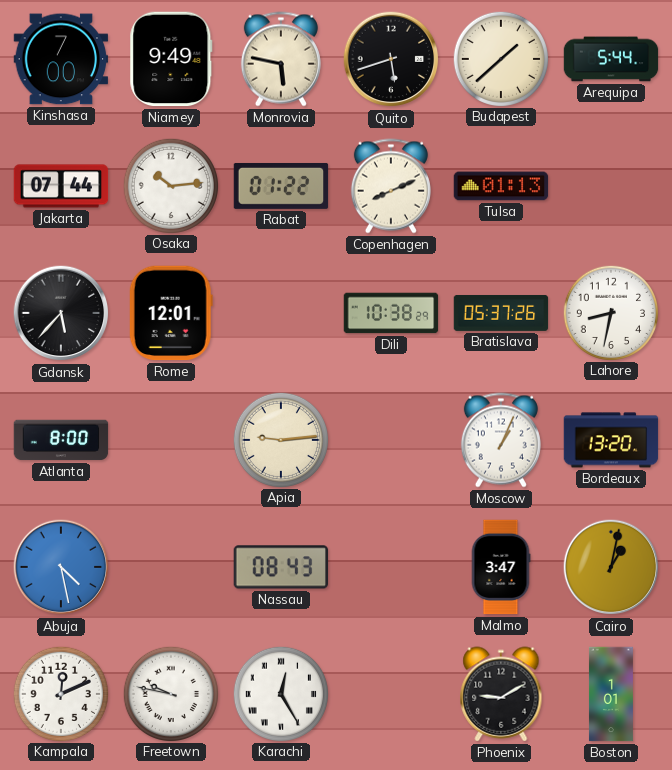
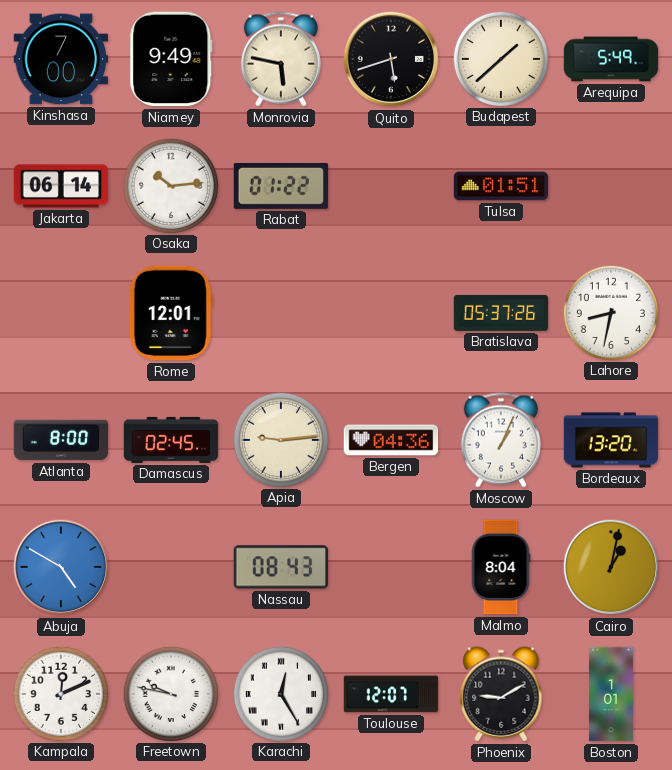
Arequipa: 5:44 -> 5:49
Jakarta: 07:44 -> 06:14
Copenhagen: 8:11 -> none
Tulsa: 01:13 -> 01:51
Gdansk: 5:37 -> none
Dili: 10:38 -> none
Damascus: none -> 02:45
Bergen: none -> 04:36
Abuja: 4:28 -> 4:50
Malmo: 3:47 -> 8:04
Toulouse: none -> 12:07
